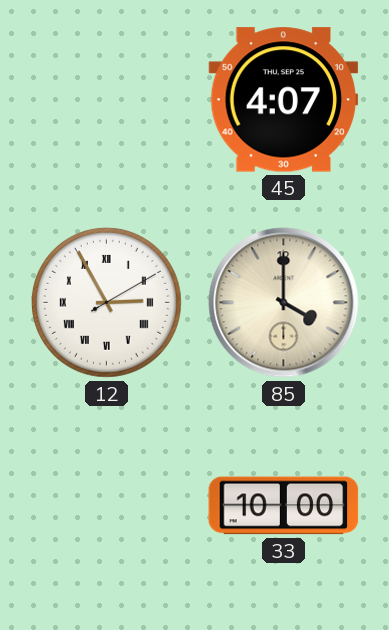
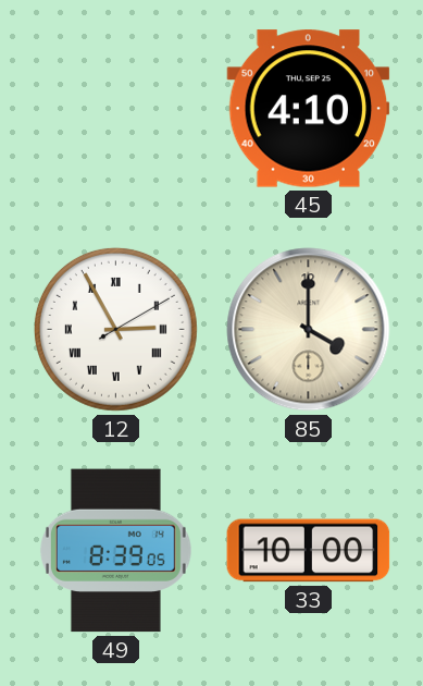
45: 4:07 -> 4:10
49: none -> 8:39
